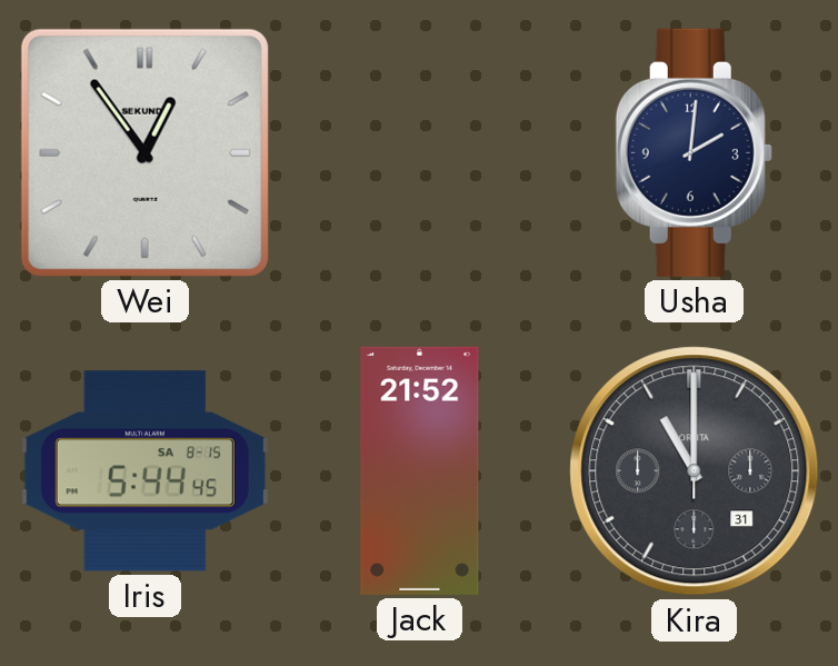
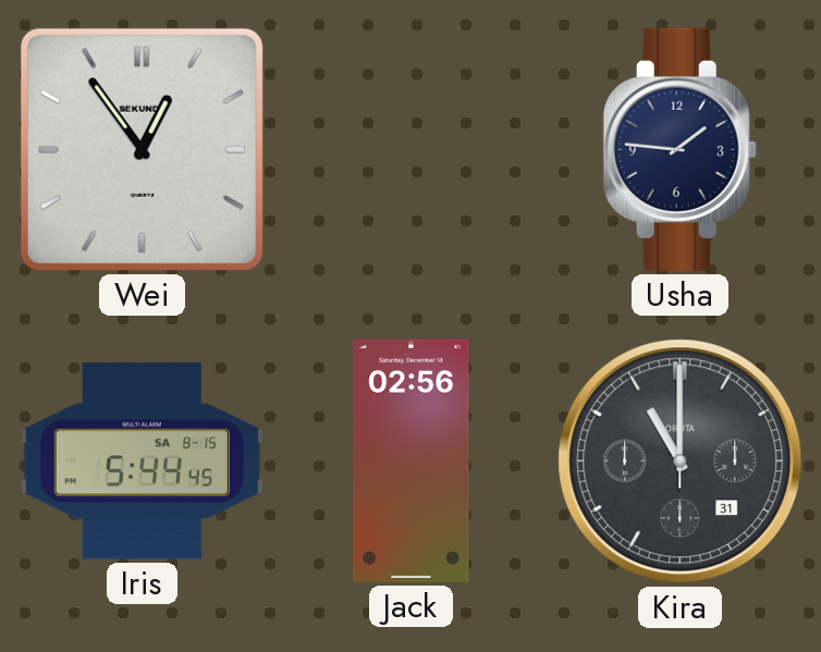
Usha: 2:01 -> 1:46
Jack: 21:52 -> 02:56
